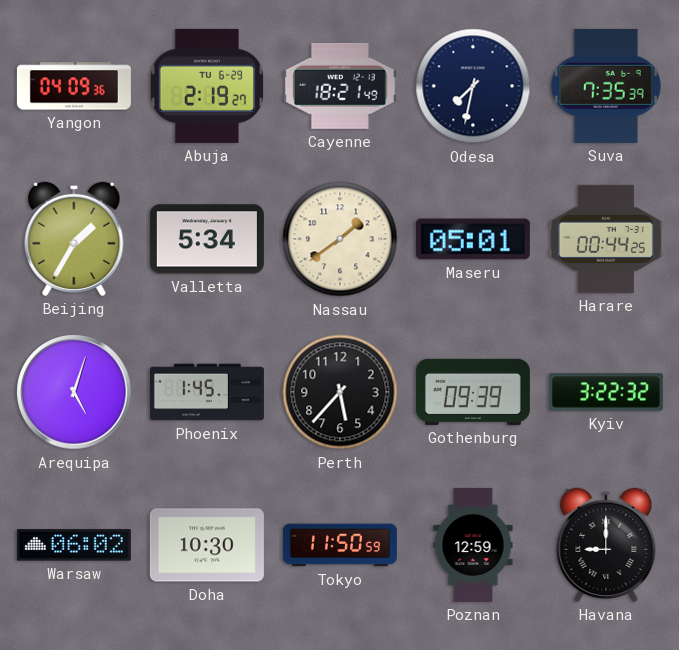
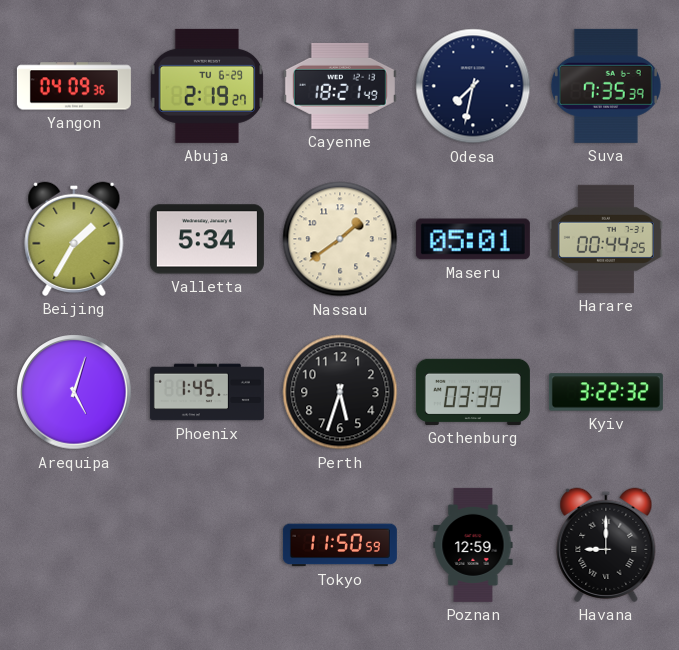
Perth: 5:37 -> 5:33
Gothenburg: 09:39 -> 03:39
Warsaw: 06:02 -> none
Doha: 10:30 -> none
